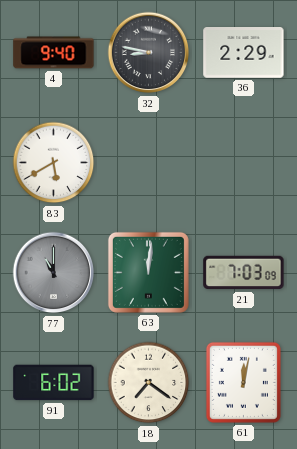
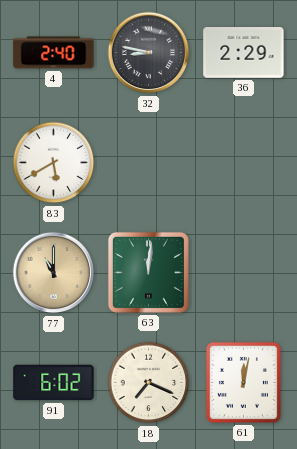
4: 9:40 -> 2:40
77 dial: grey -> champagne
21: 7:03 -> none
18: 7:21 -> 7:19
